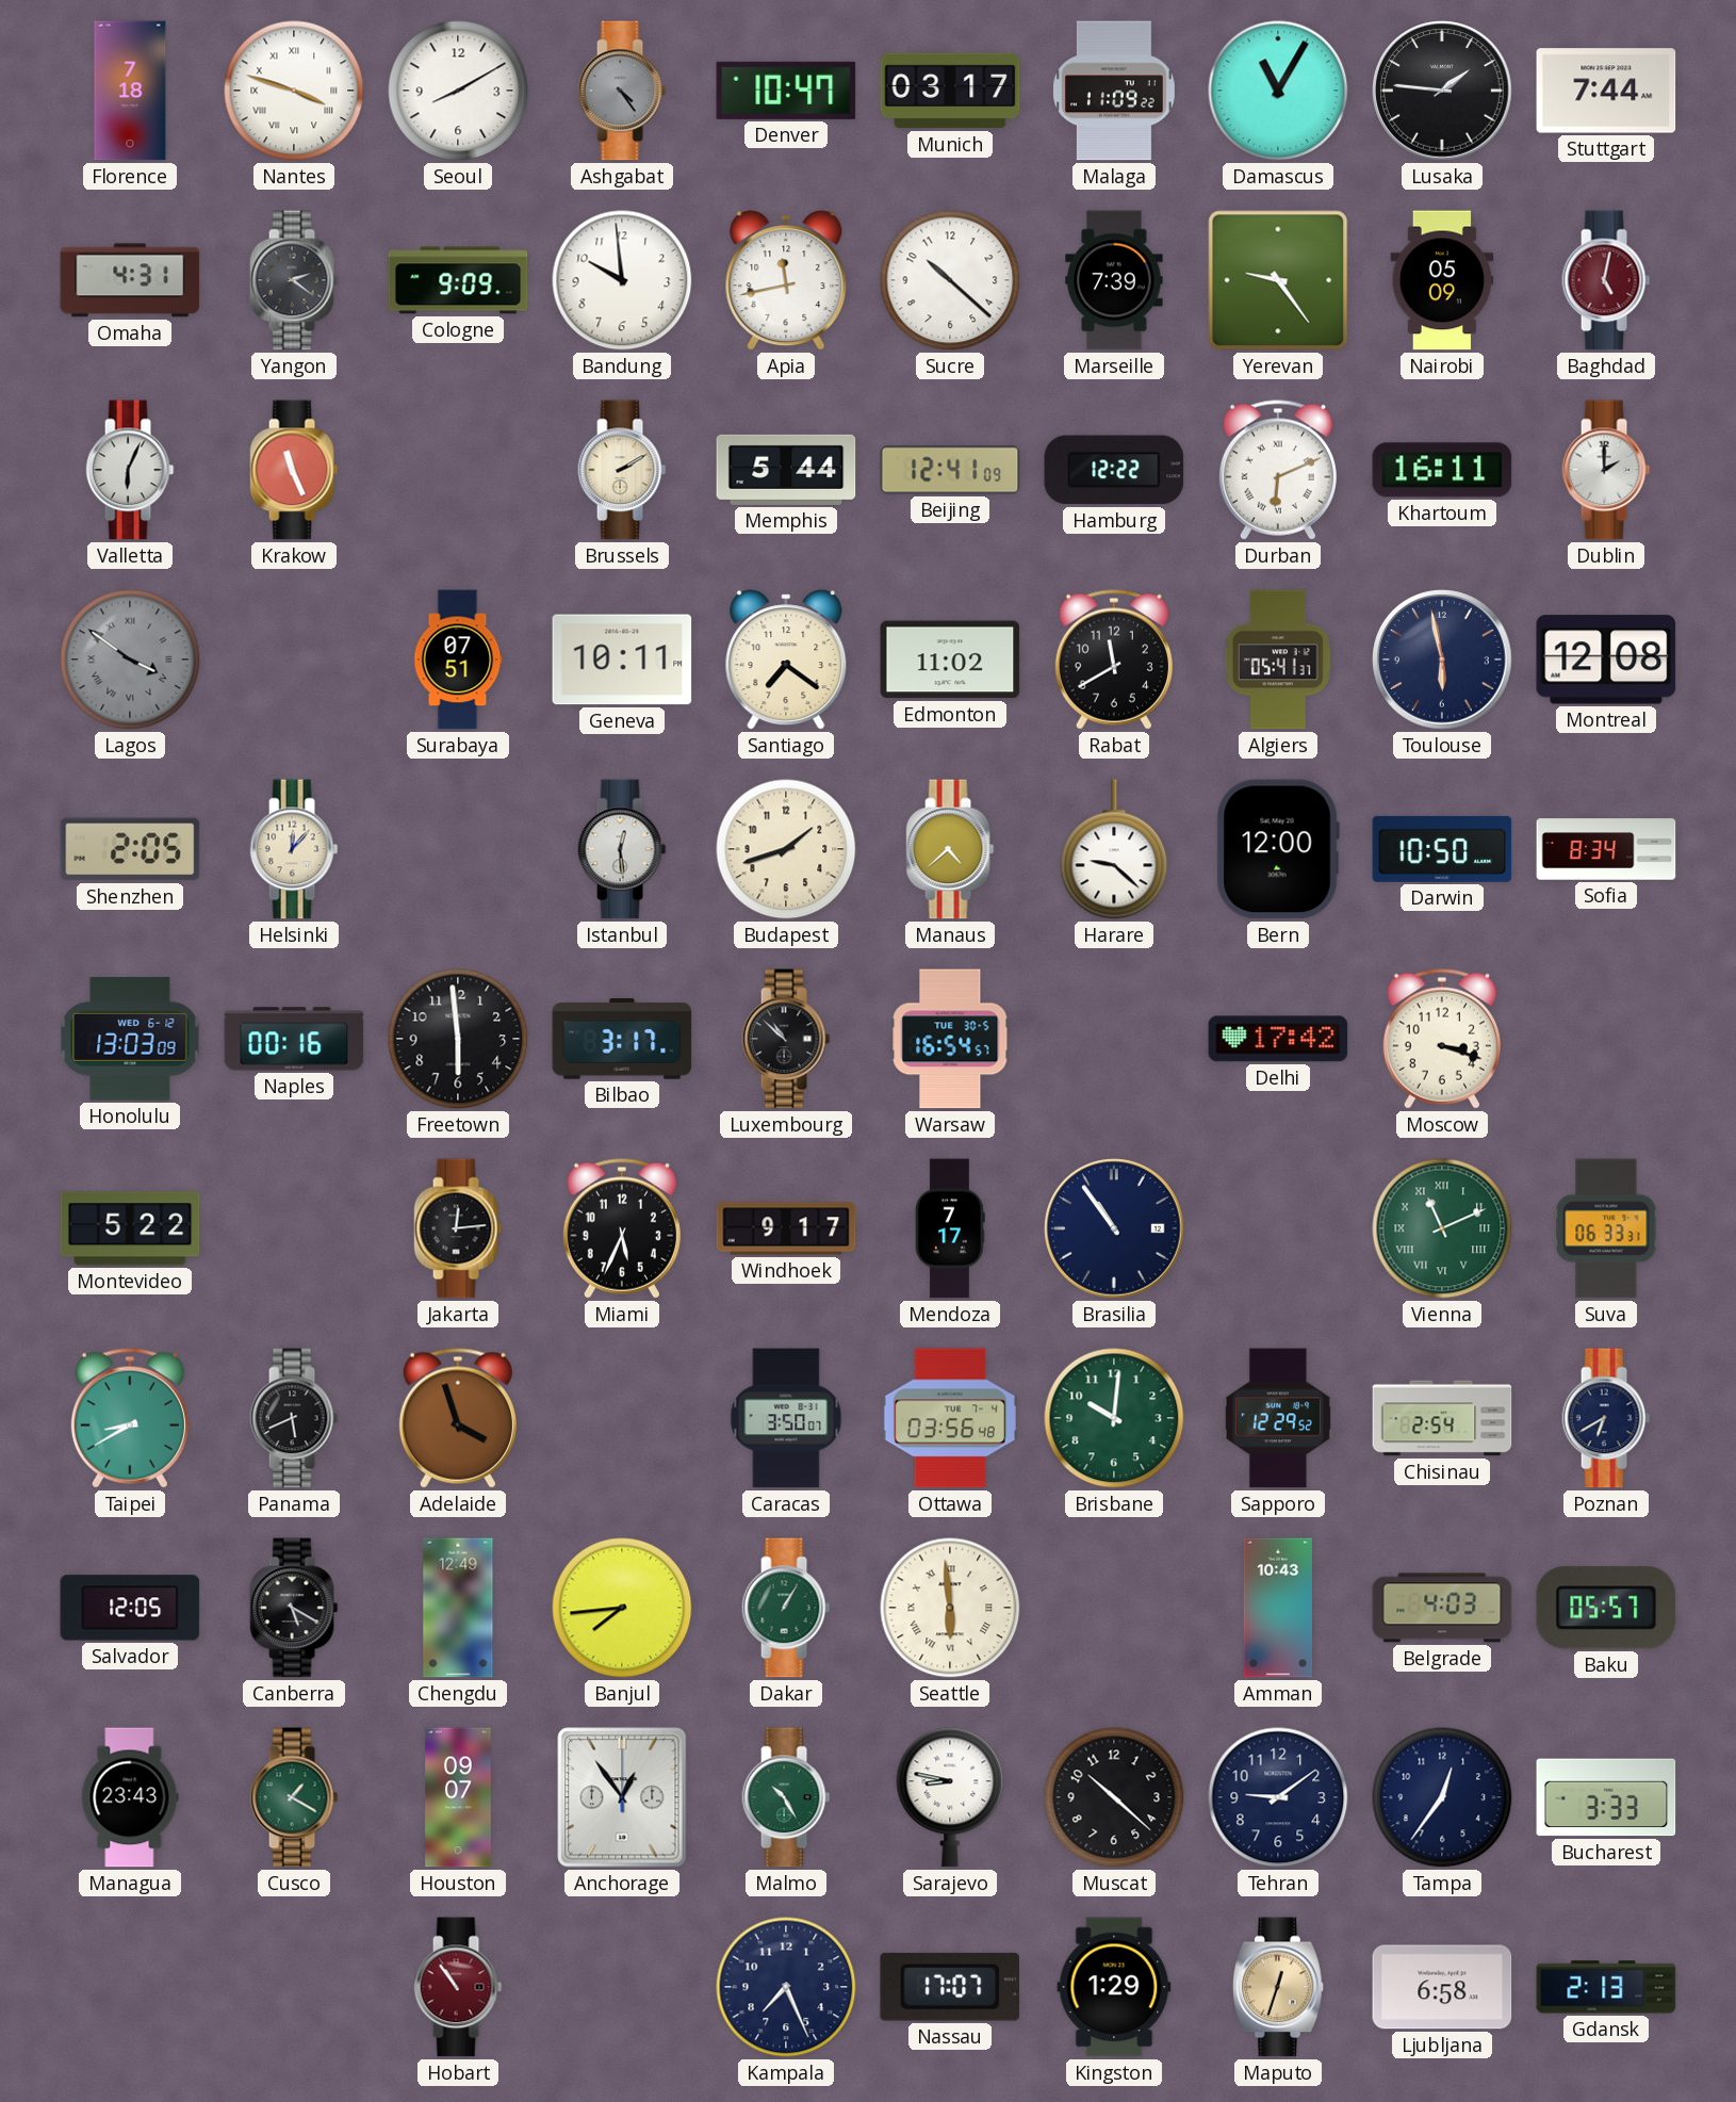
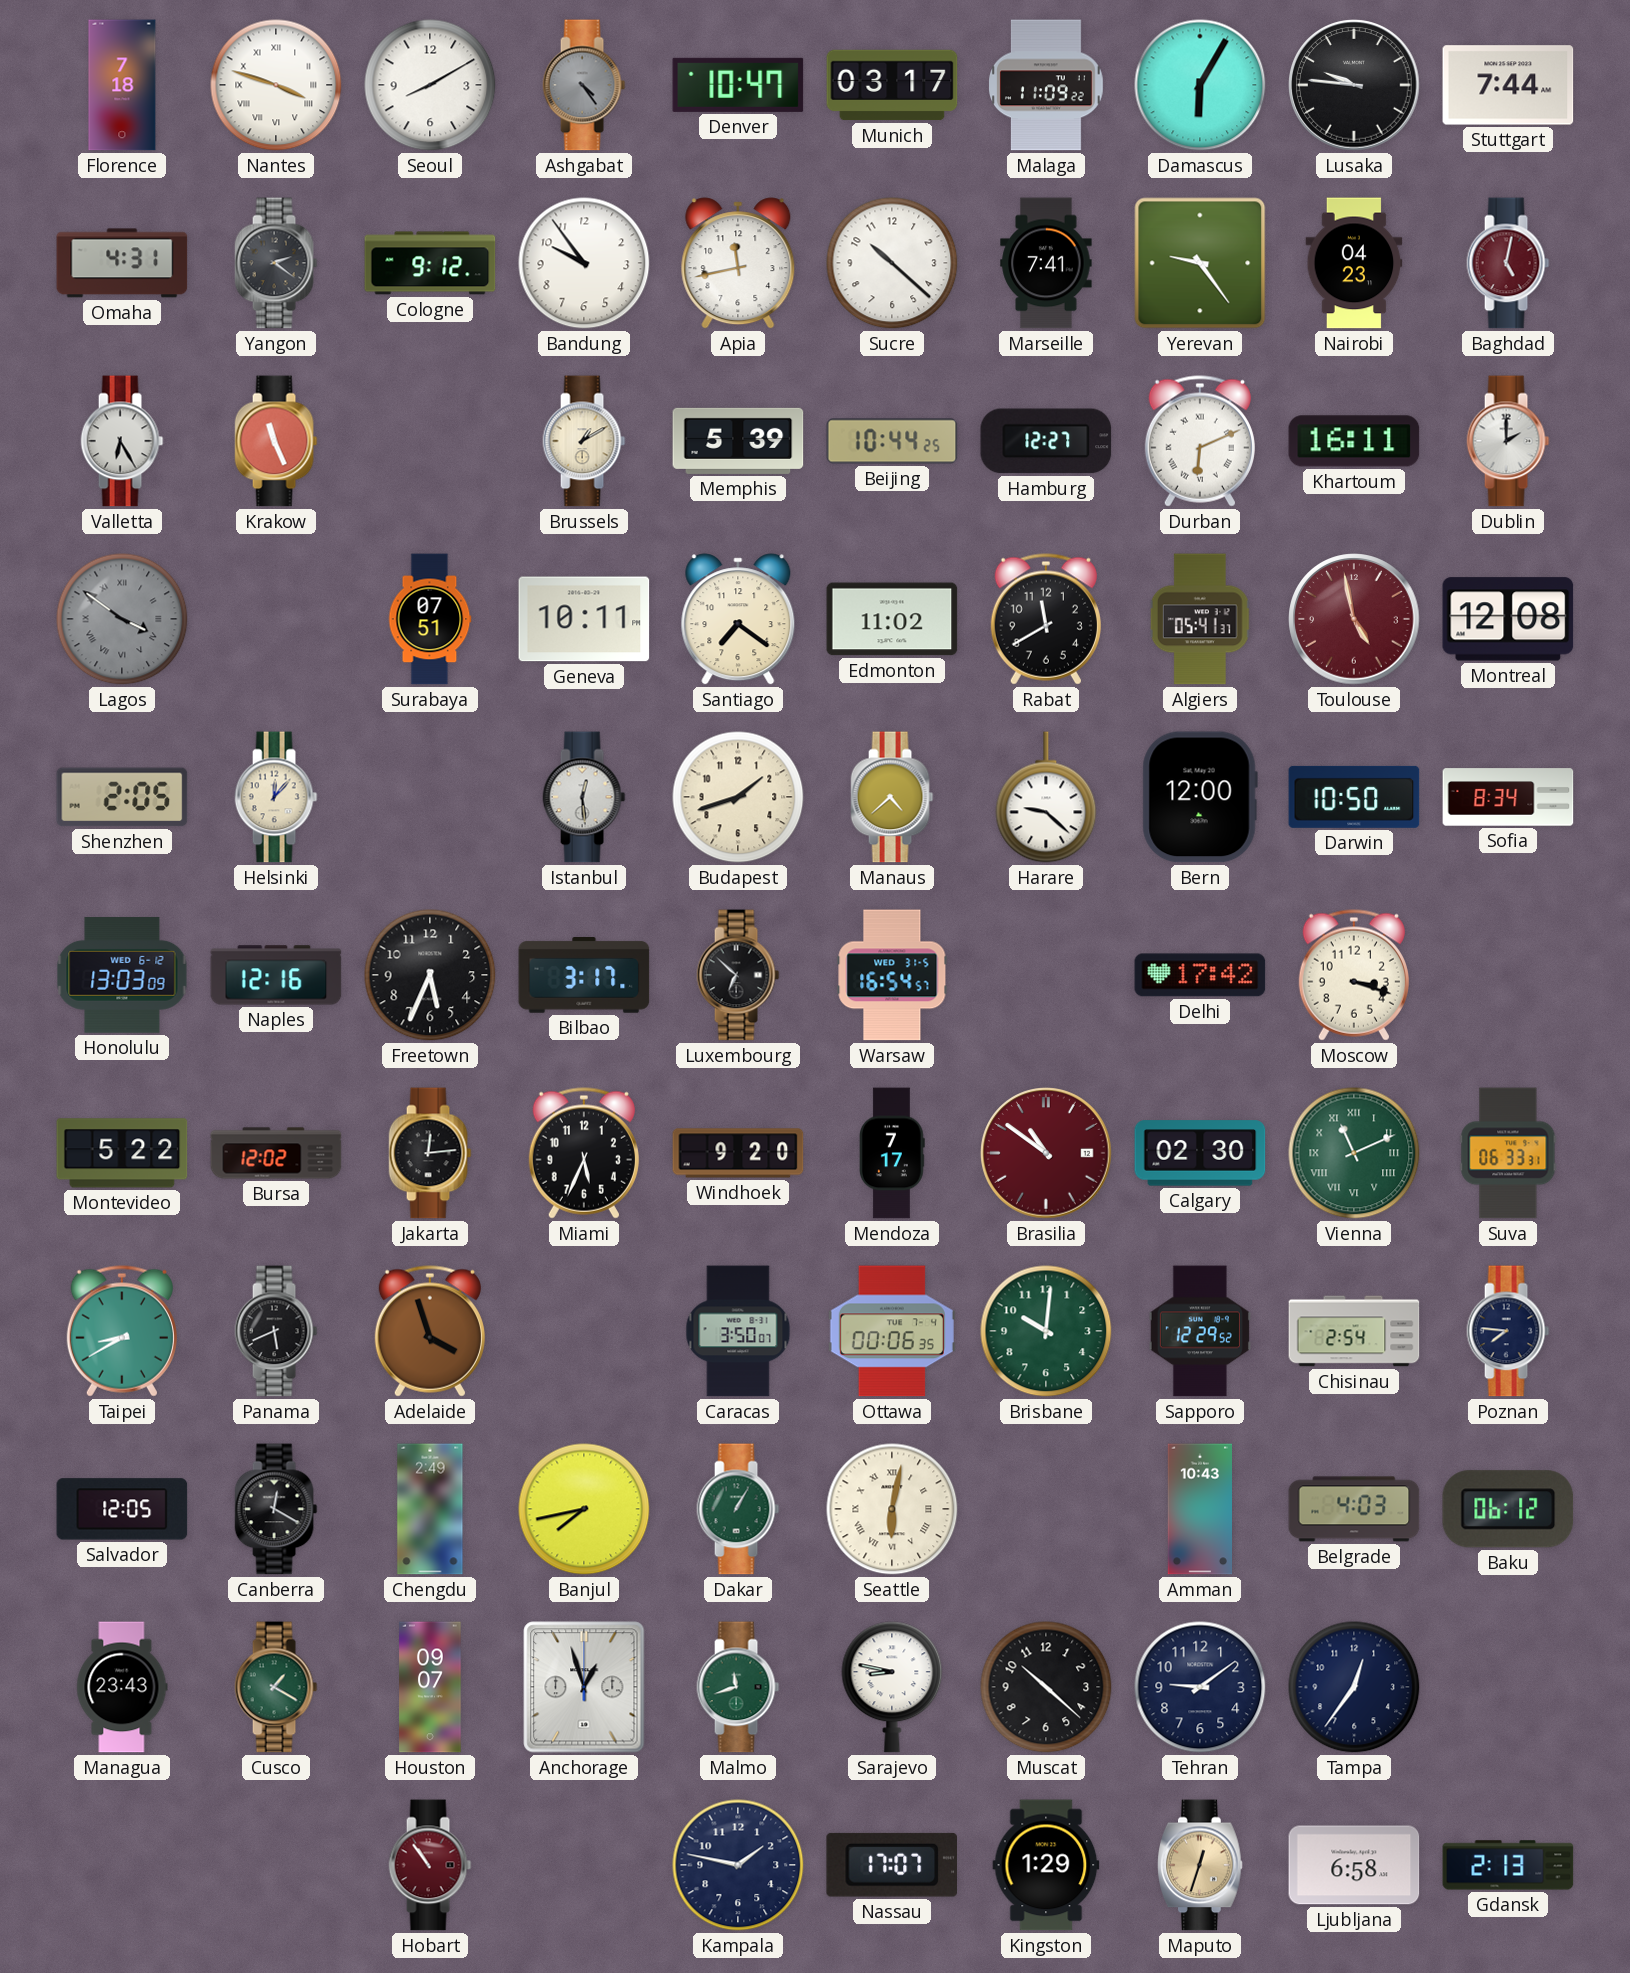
Damascus: 11:05 -> 6:05
Lusaka: 1:46 -> 9:46
Cologne: 9:09 -> 9:12
Bandung: 9:59 -> 9:54
Marseille: 7:39 -> 7:41
Nairobi: 05:09 -> 04:23
Valletta: 6:04 -> 6:25
Brussels: 2:10 -> 1:10
Memphis: 5:44 -> 5:39
Beijing: 12:41 -> 10:44
Hamburg: 12:22 -> 12:27
Toulouse: 5:58 -> 4:58
Toulouse dial: navy -> burgundy
Naples: 00:16 -> 12:16
Freetown: 5:59 -> 5:34
Luxembourg: 10:52 -> 6:52
Warsaw date: TUE 30-5 -> WED 31-5
Bursa: none -> 12:02
Windhoek: 9:17 -> 9:20
Brasilia: 10:54 -> 10:51
Brasilia dial: navy -> burgundy
Calgary: none -> 02:30
Ottawa: 03:56 -> 00:06
Poznan: 6:40 -> 7:46
Canberra: 5:20 -> 12:20
Chengdu: 12:49 -> 2:49
Banjul: 7:44 -> 7:43
Seattle: 5:59 -> 6:02
Baku: 05:57 -> 06:12
Anchorage: 12:54 -> 12:57
Malmo: 10:25 -> 11:42
Bucharest: 3:33 -> none
Kampala: 7:26 -> 1:47
